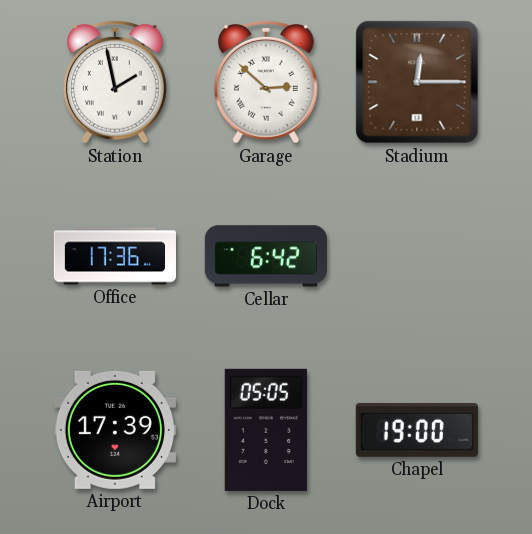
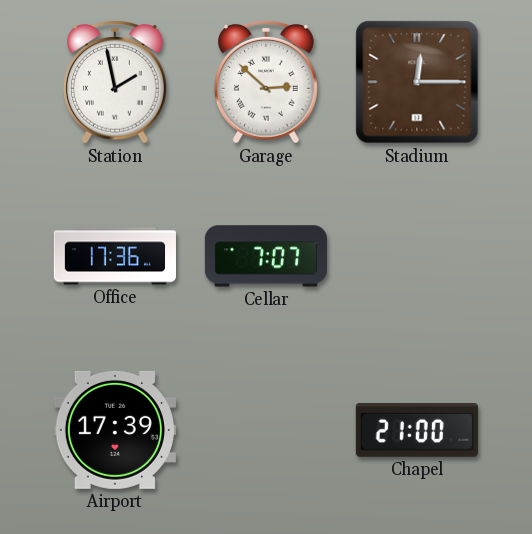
Cellar: 6:42 -> 7:07
Dock: 05:05 -> none
Chapel: 19:00 -> 21:00
